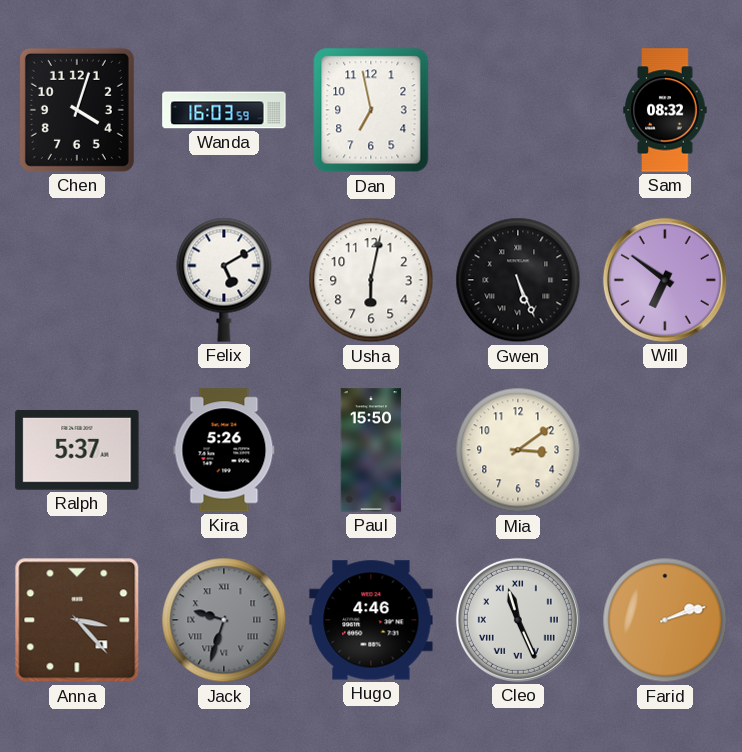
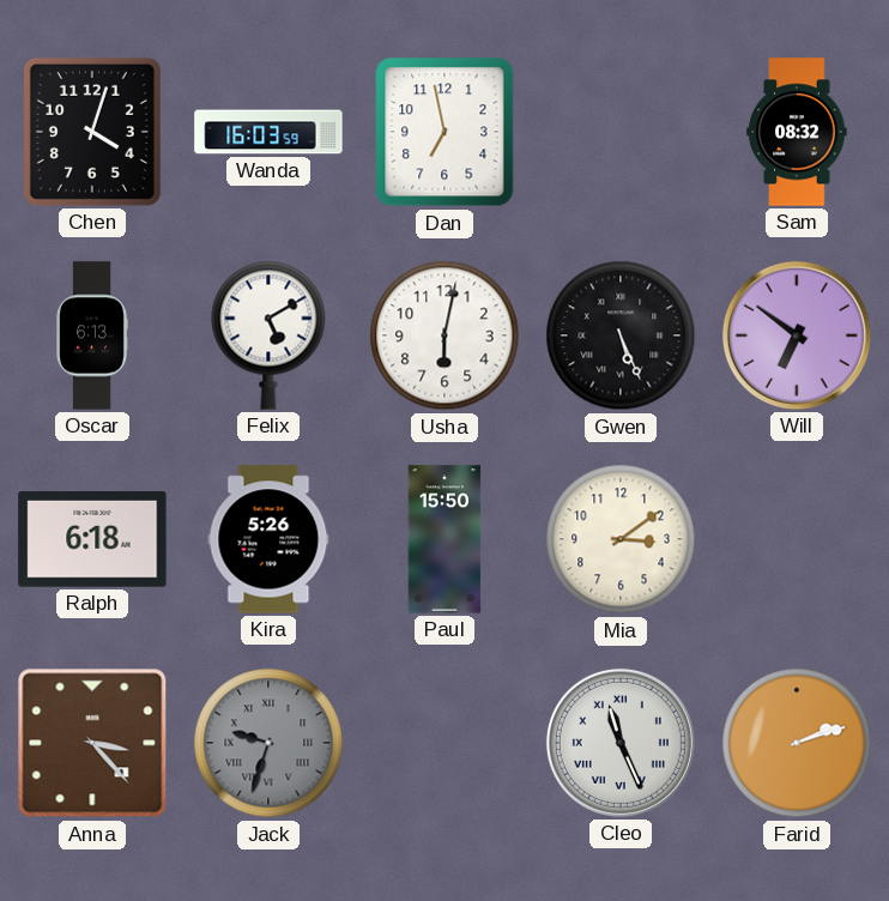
Oscar: none -> 6:13
Ralph: 5:37 -> 6:18
Hugo: 4:46 -> none
